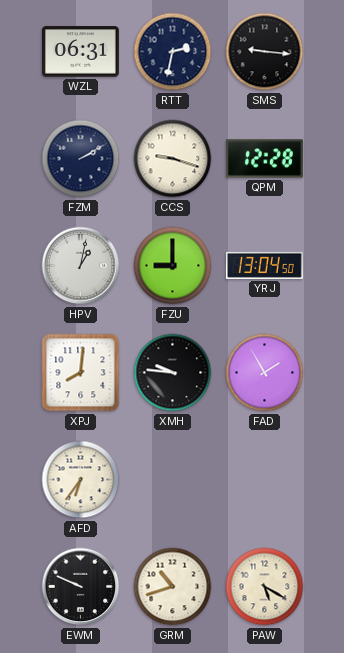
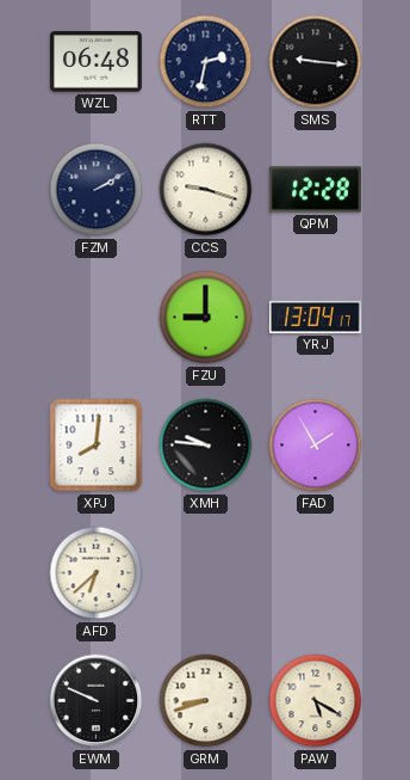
WZL: 06:31 -> 06:48
HPV: 1:02 -> none
YRJ: 13:04:50 -> 13:04:17
AFD: 6:36 -> 6:38
GRM: 10:42 -> 8:42
